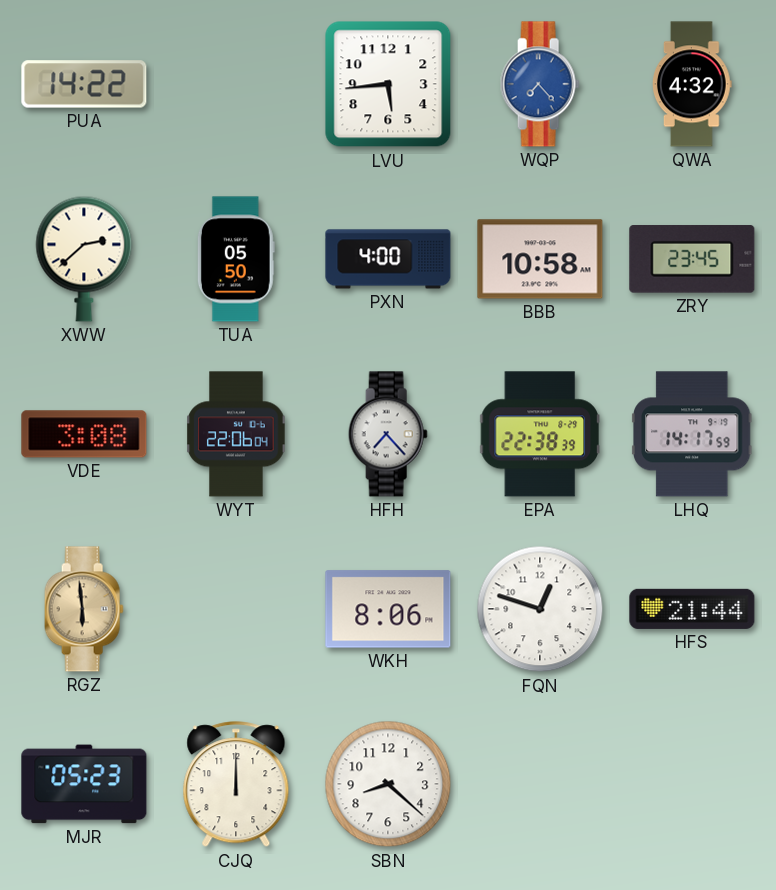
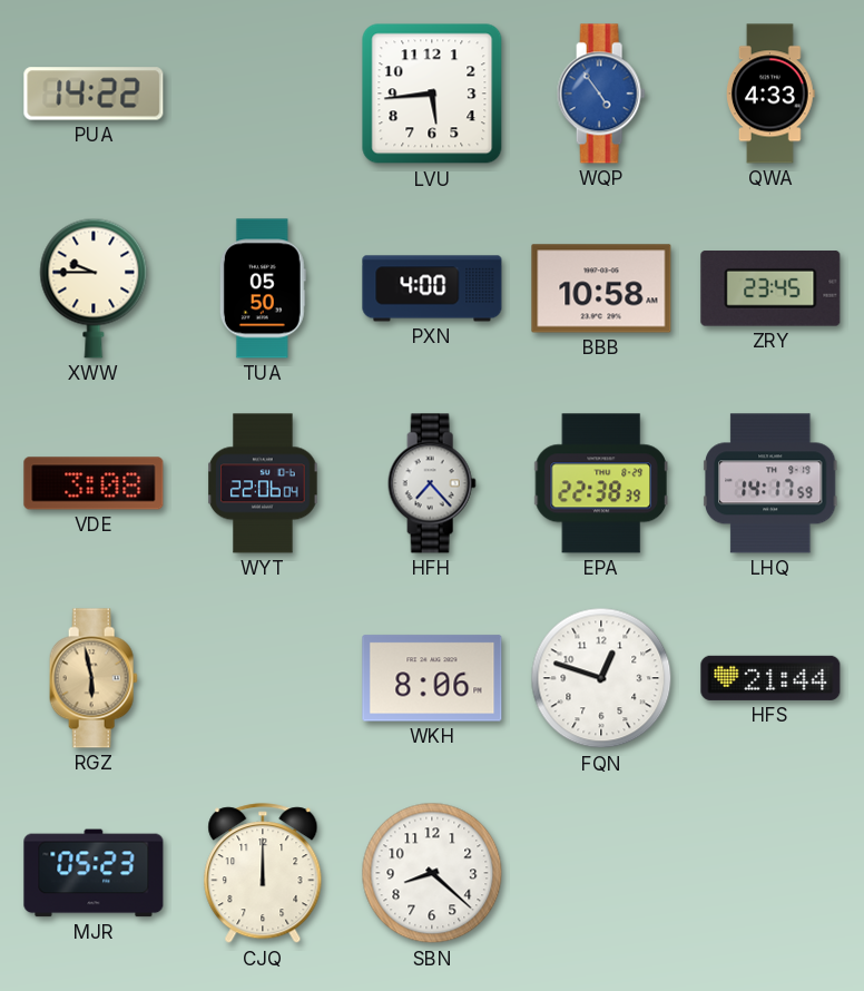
WQP: 7:23 -> 4:54
QWA: 4:32 -> 4:33
XWW: 2:38 -> 9:45
RGZ: 5:59 -> 5:58
